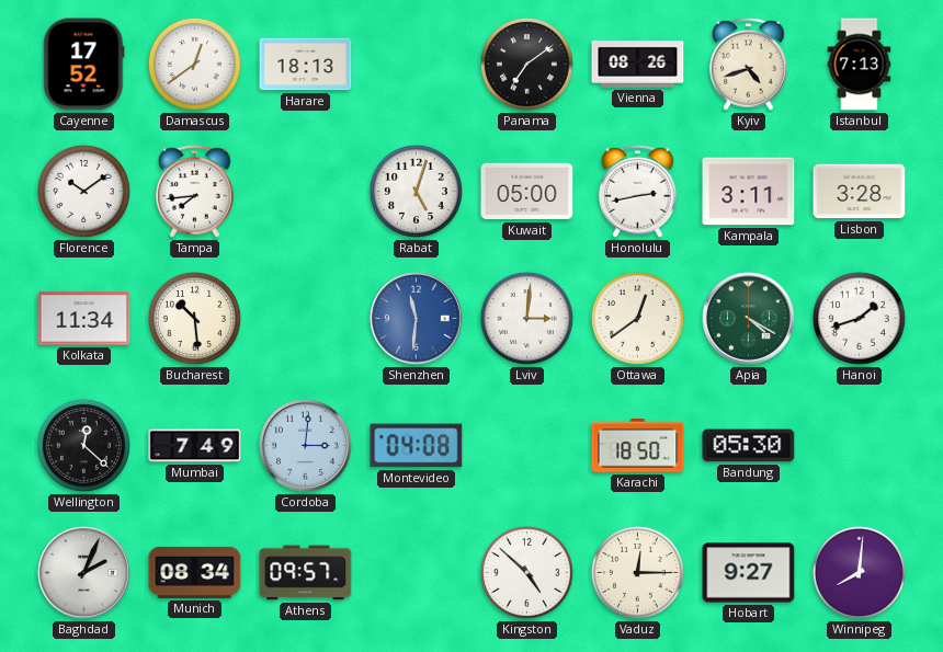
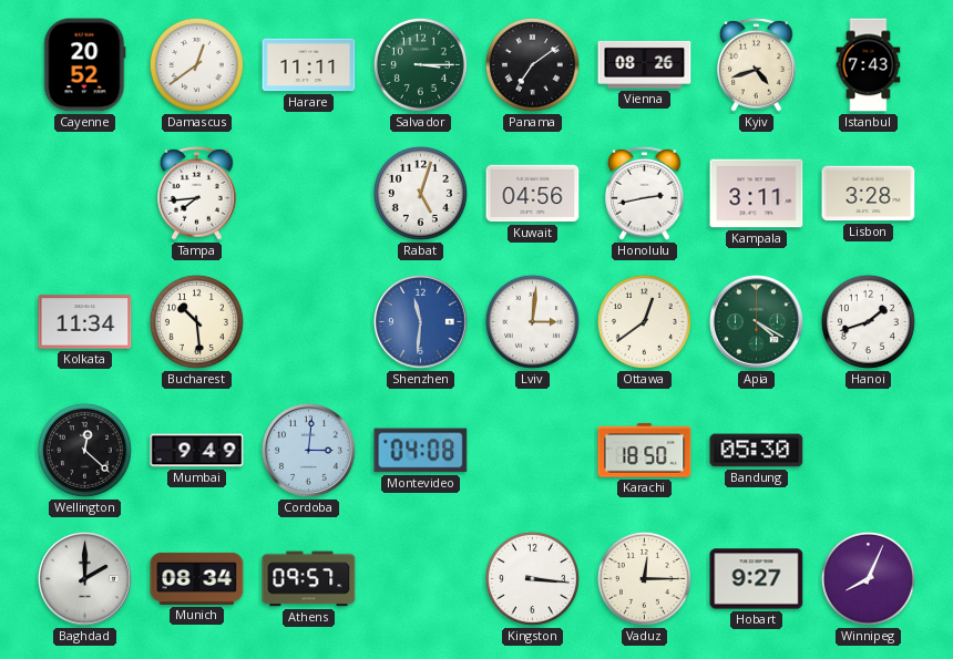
Cayenne: 17:52 -> 20:52
Harare: 18:13 -> 11:11
Salvador: none -> 3:15
Istanbul: 7:13 -> 7:43
Florence: 10:09 -> none
Kuwait: 05:00 -> 04:56
Mumbai: 7:49 -> 9:49
Baghdad: 2:04 -> 2:00
Kingston: 4:52 -> 3:16
Winnipeg: 8:01 -> 8:04
